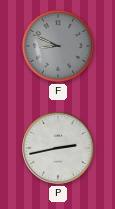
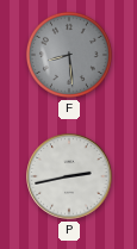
F: 8:49 -> 8:29
